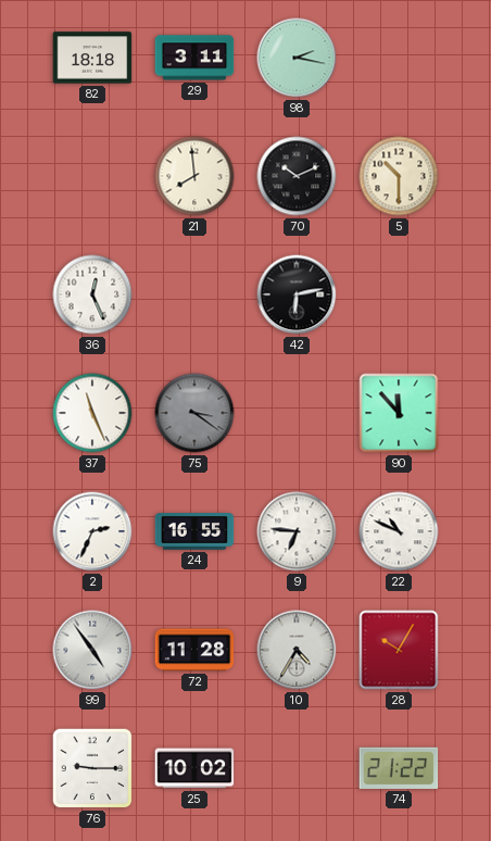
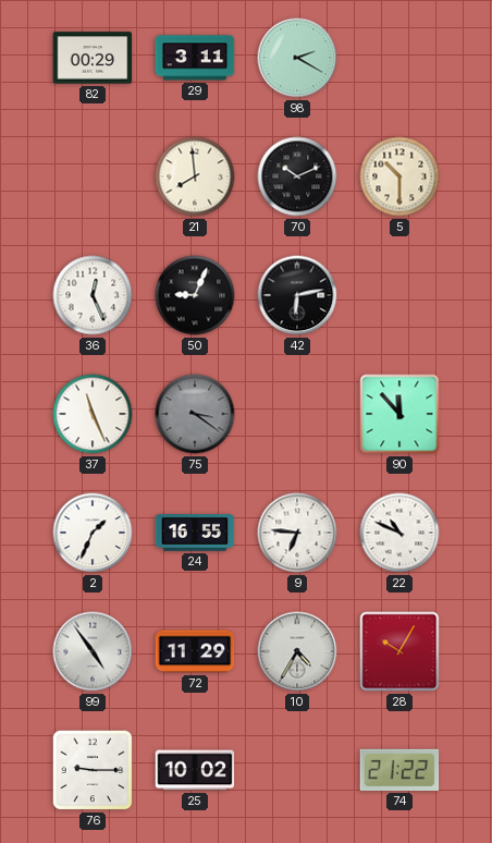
82: 18:18 -> 00:29
98: 2:17 -> 2:20
50: none -> 9:04
2: 2:34 -> 1:34
72: 11:28 -> 11:29
